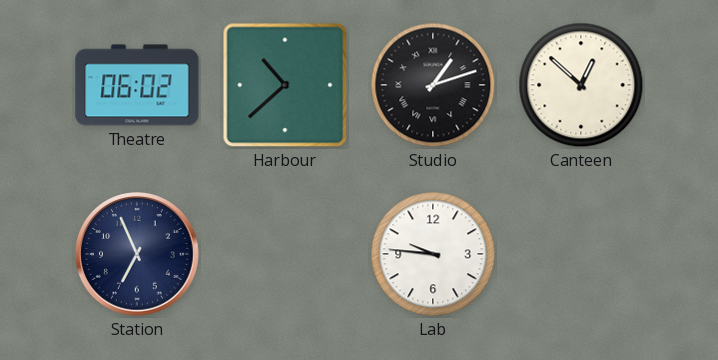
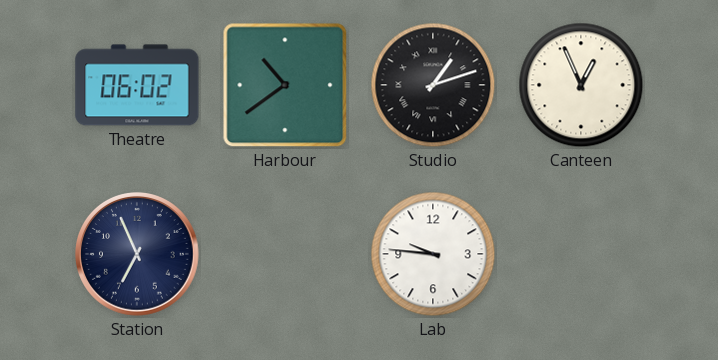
Harbour: 10:38 -> 10:39
Canteen: 12:52 -> 12:56
